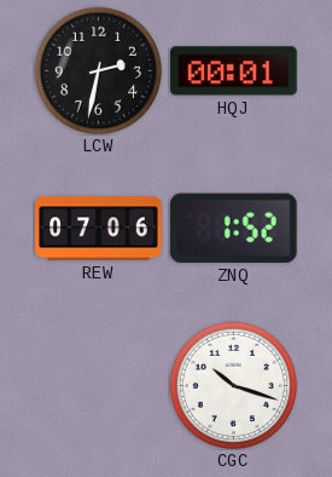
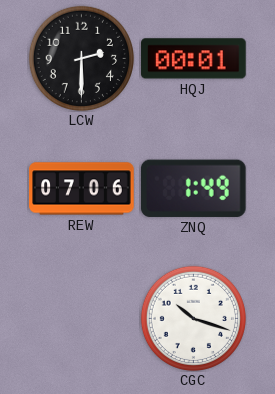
LCW: 2:32 -> 2:30
ZNQ: 1:52 -> 1:49
